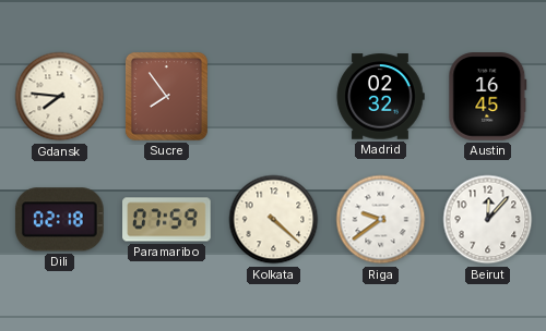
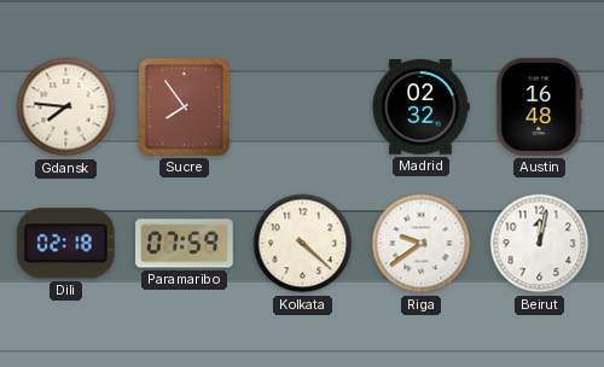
Austin: 16:45 -> 16:48
Beirut: 12:07 -> 12:02
